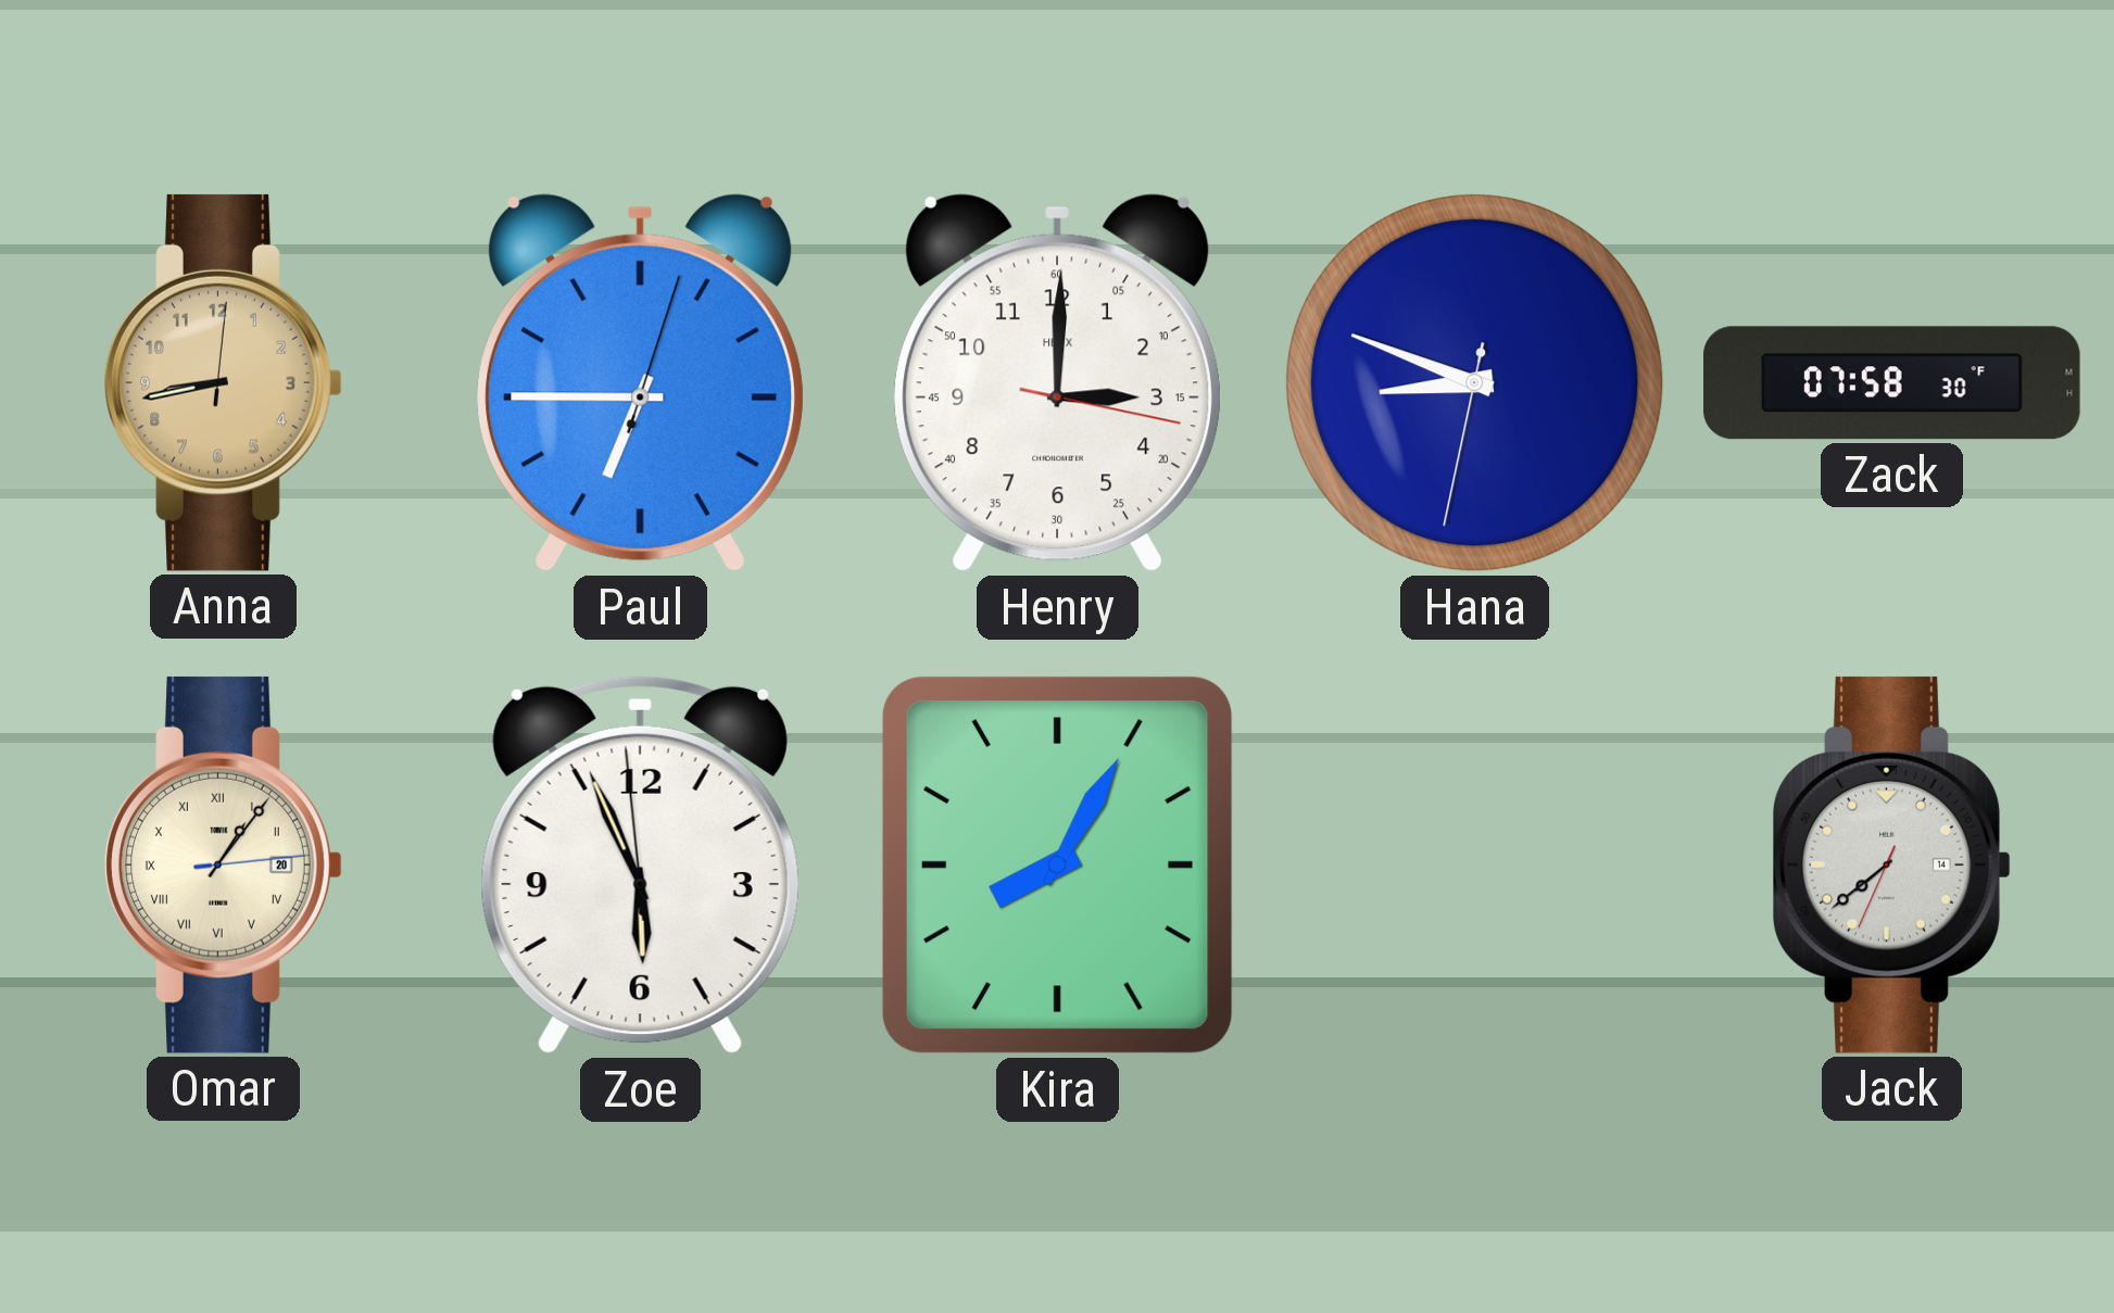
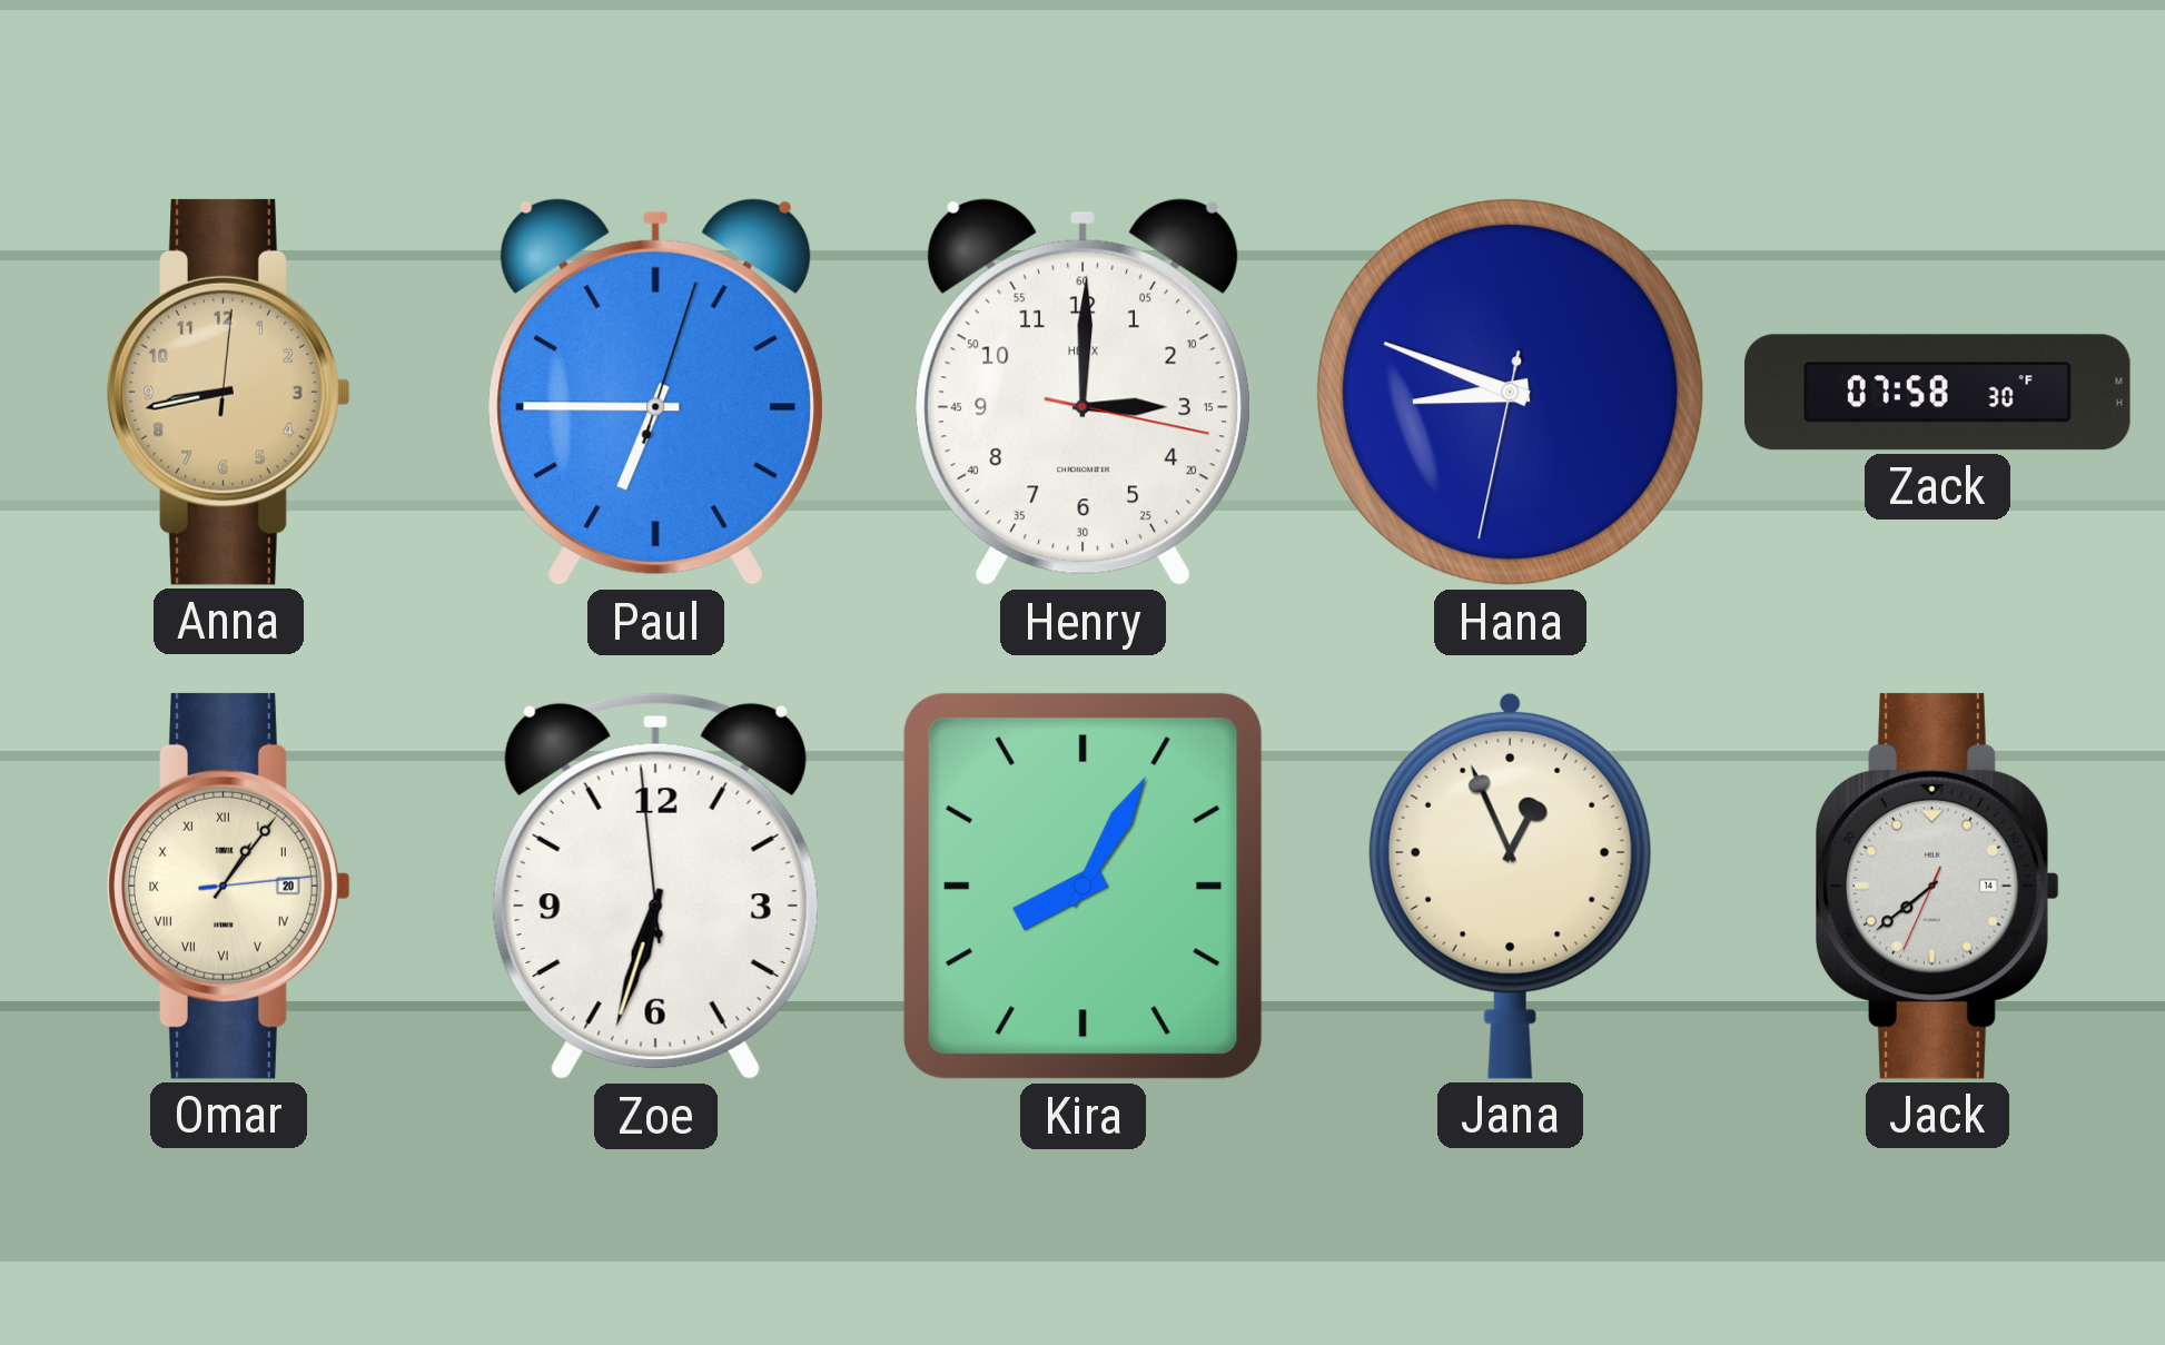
Zoe: 5:55 -> 6:32
Jana: none -> 12:56
